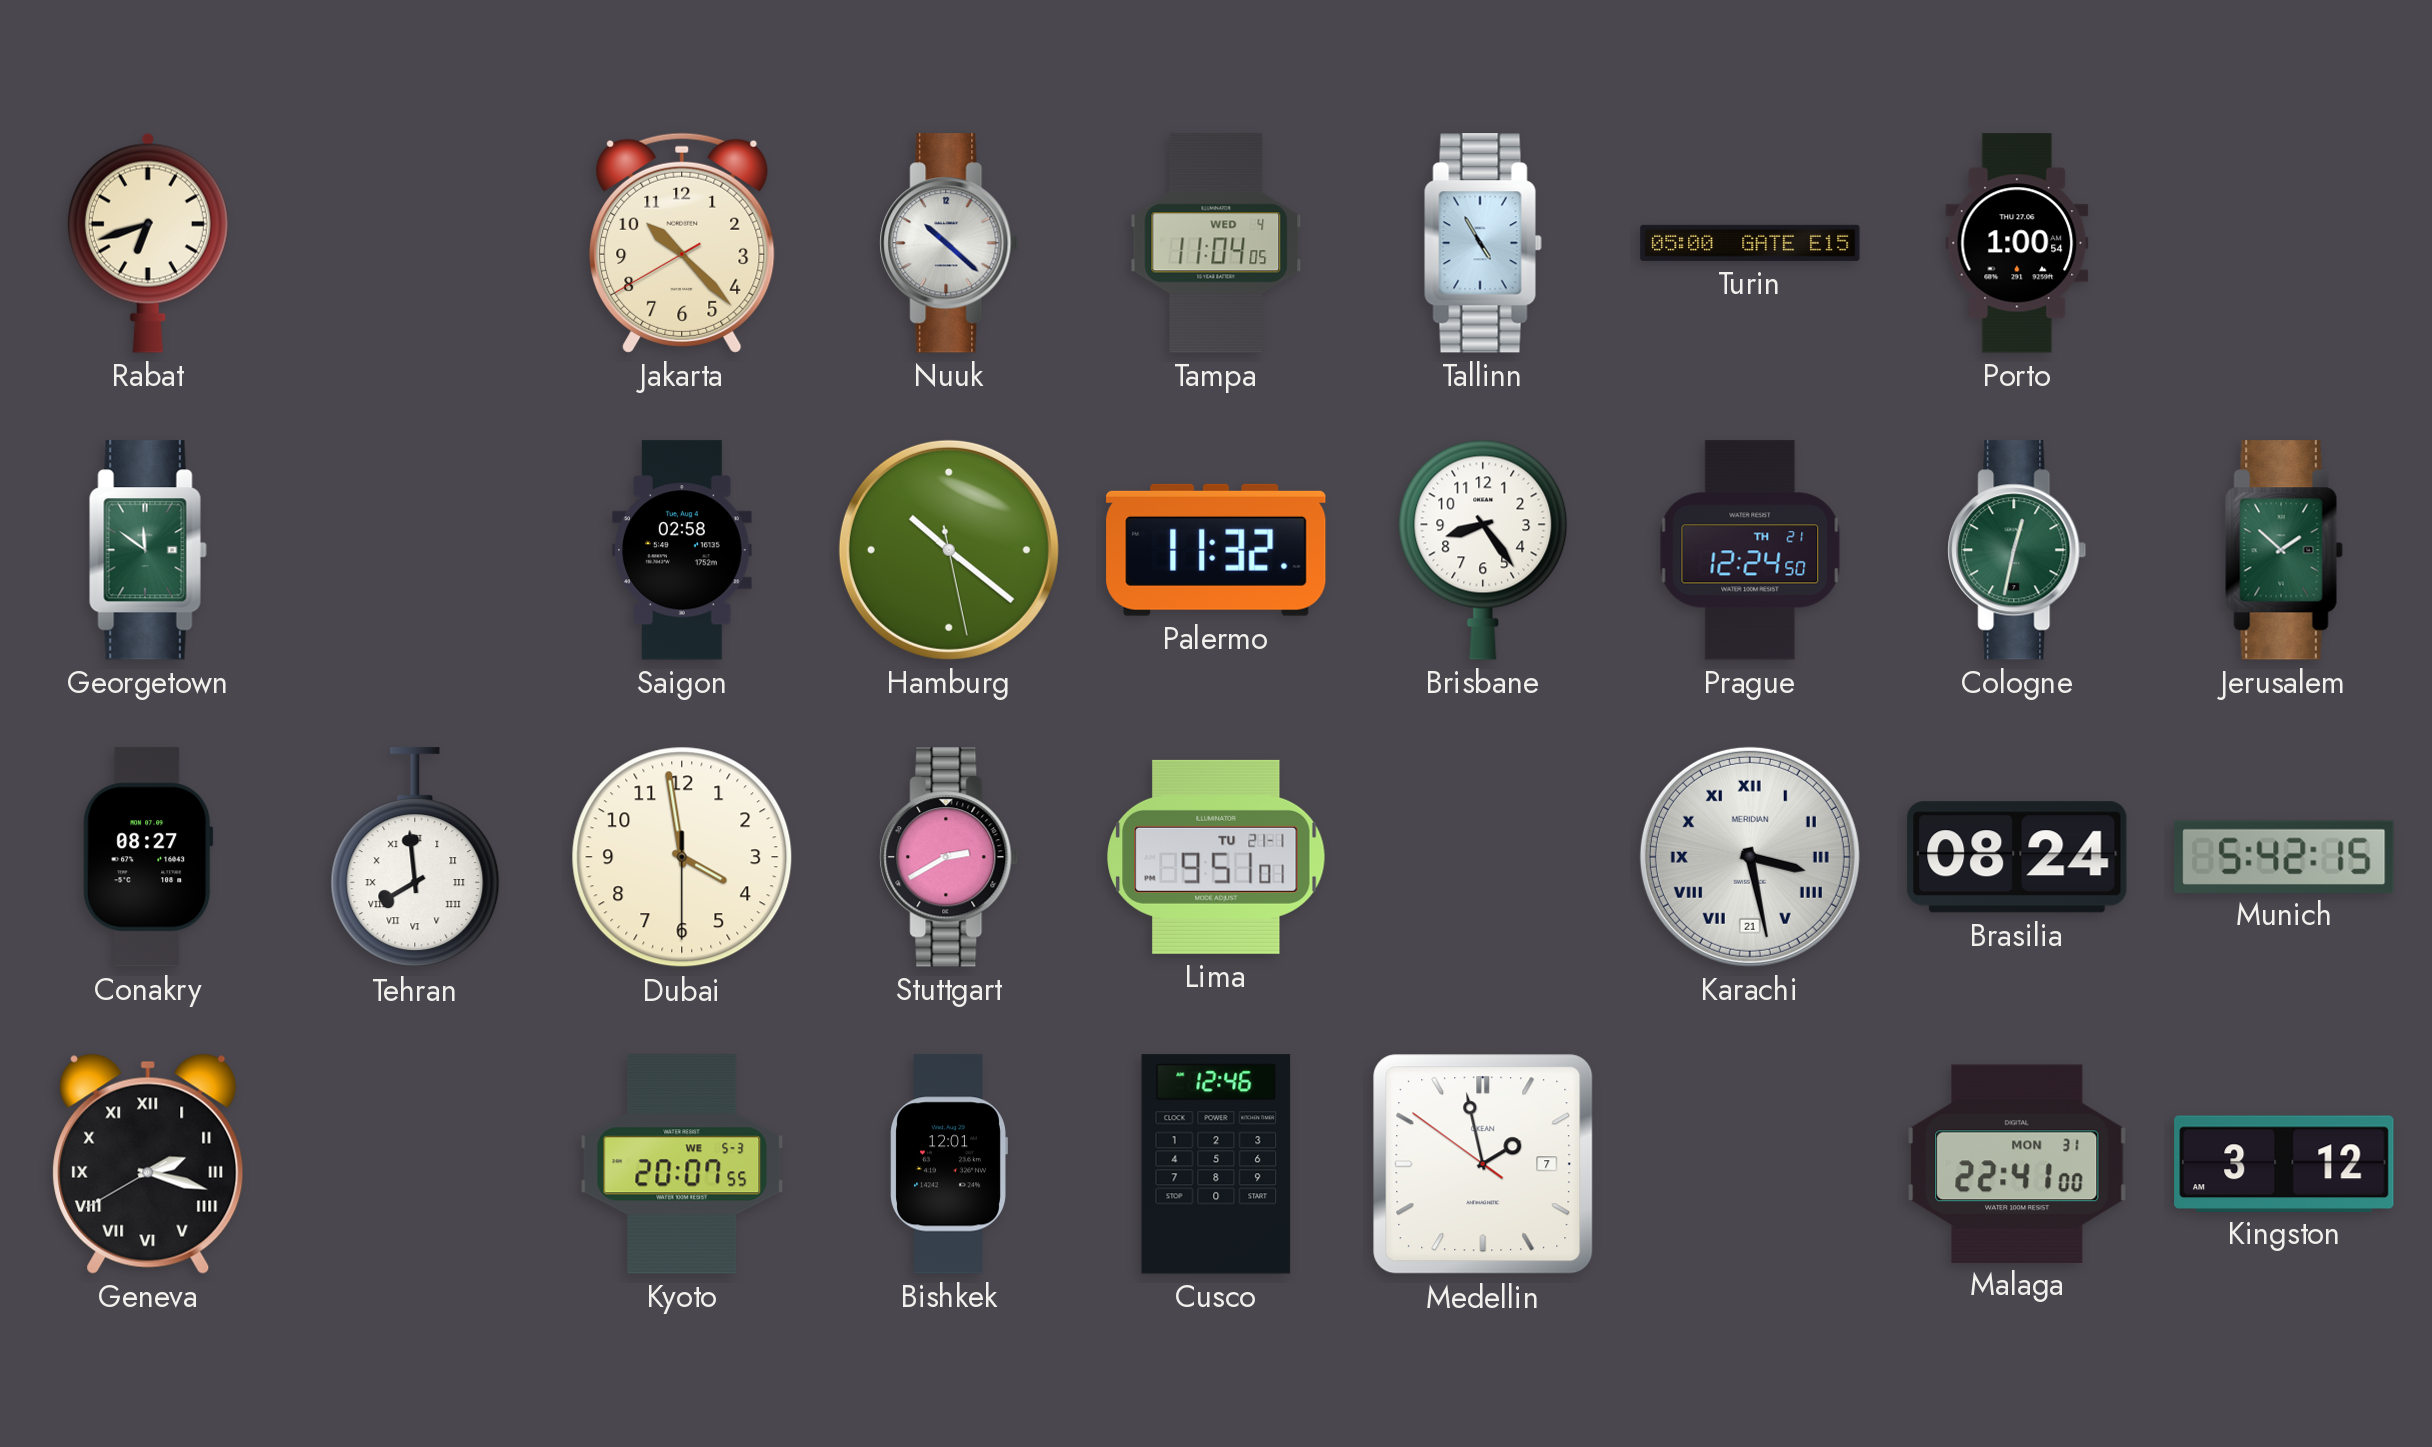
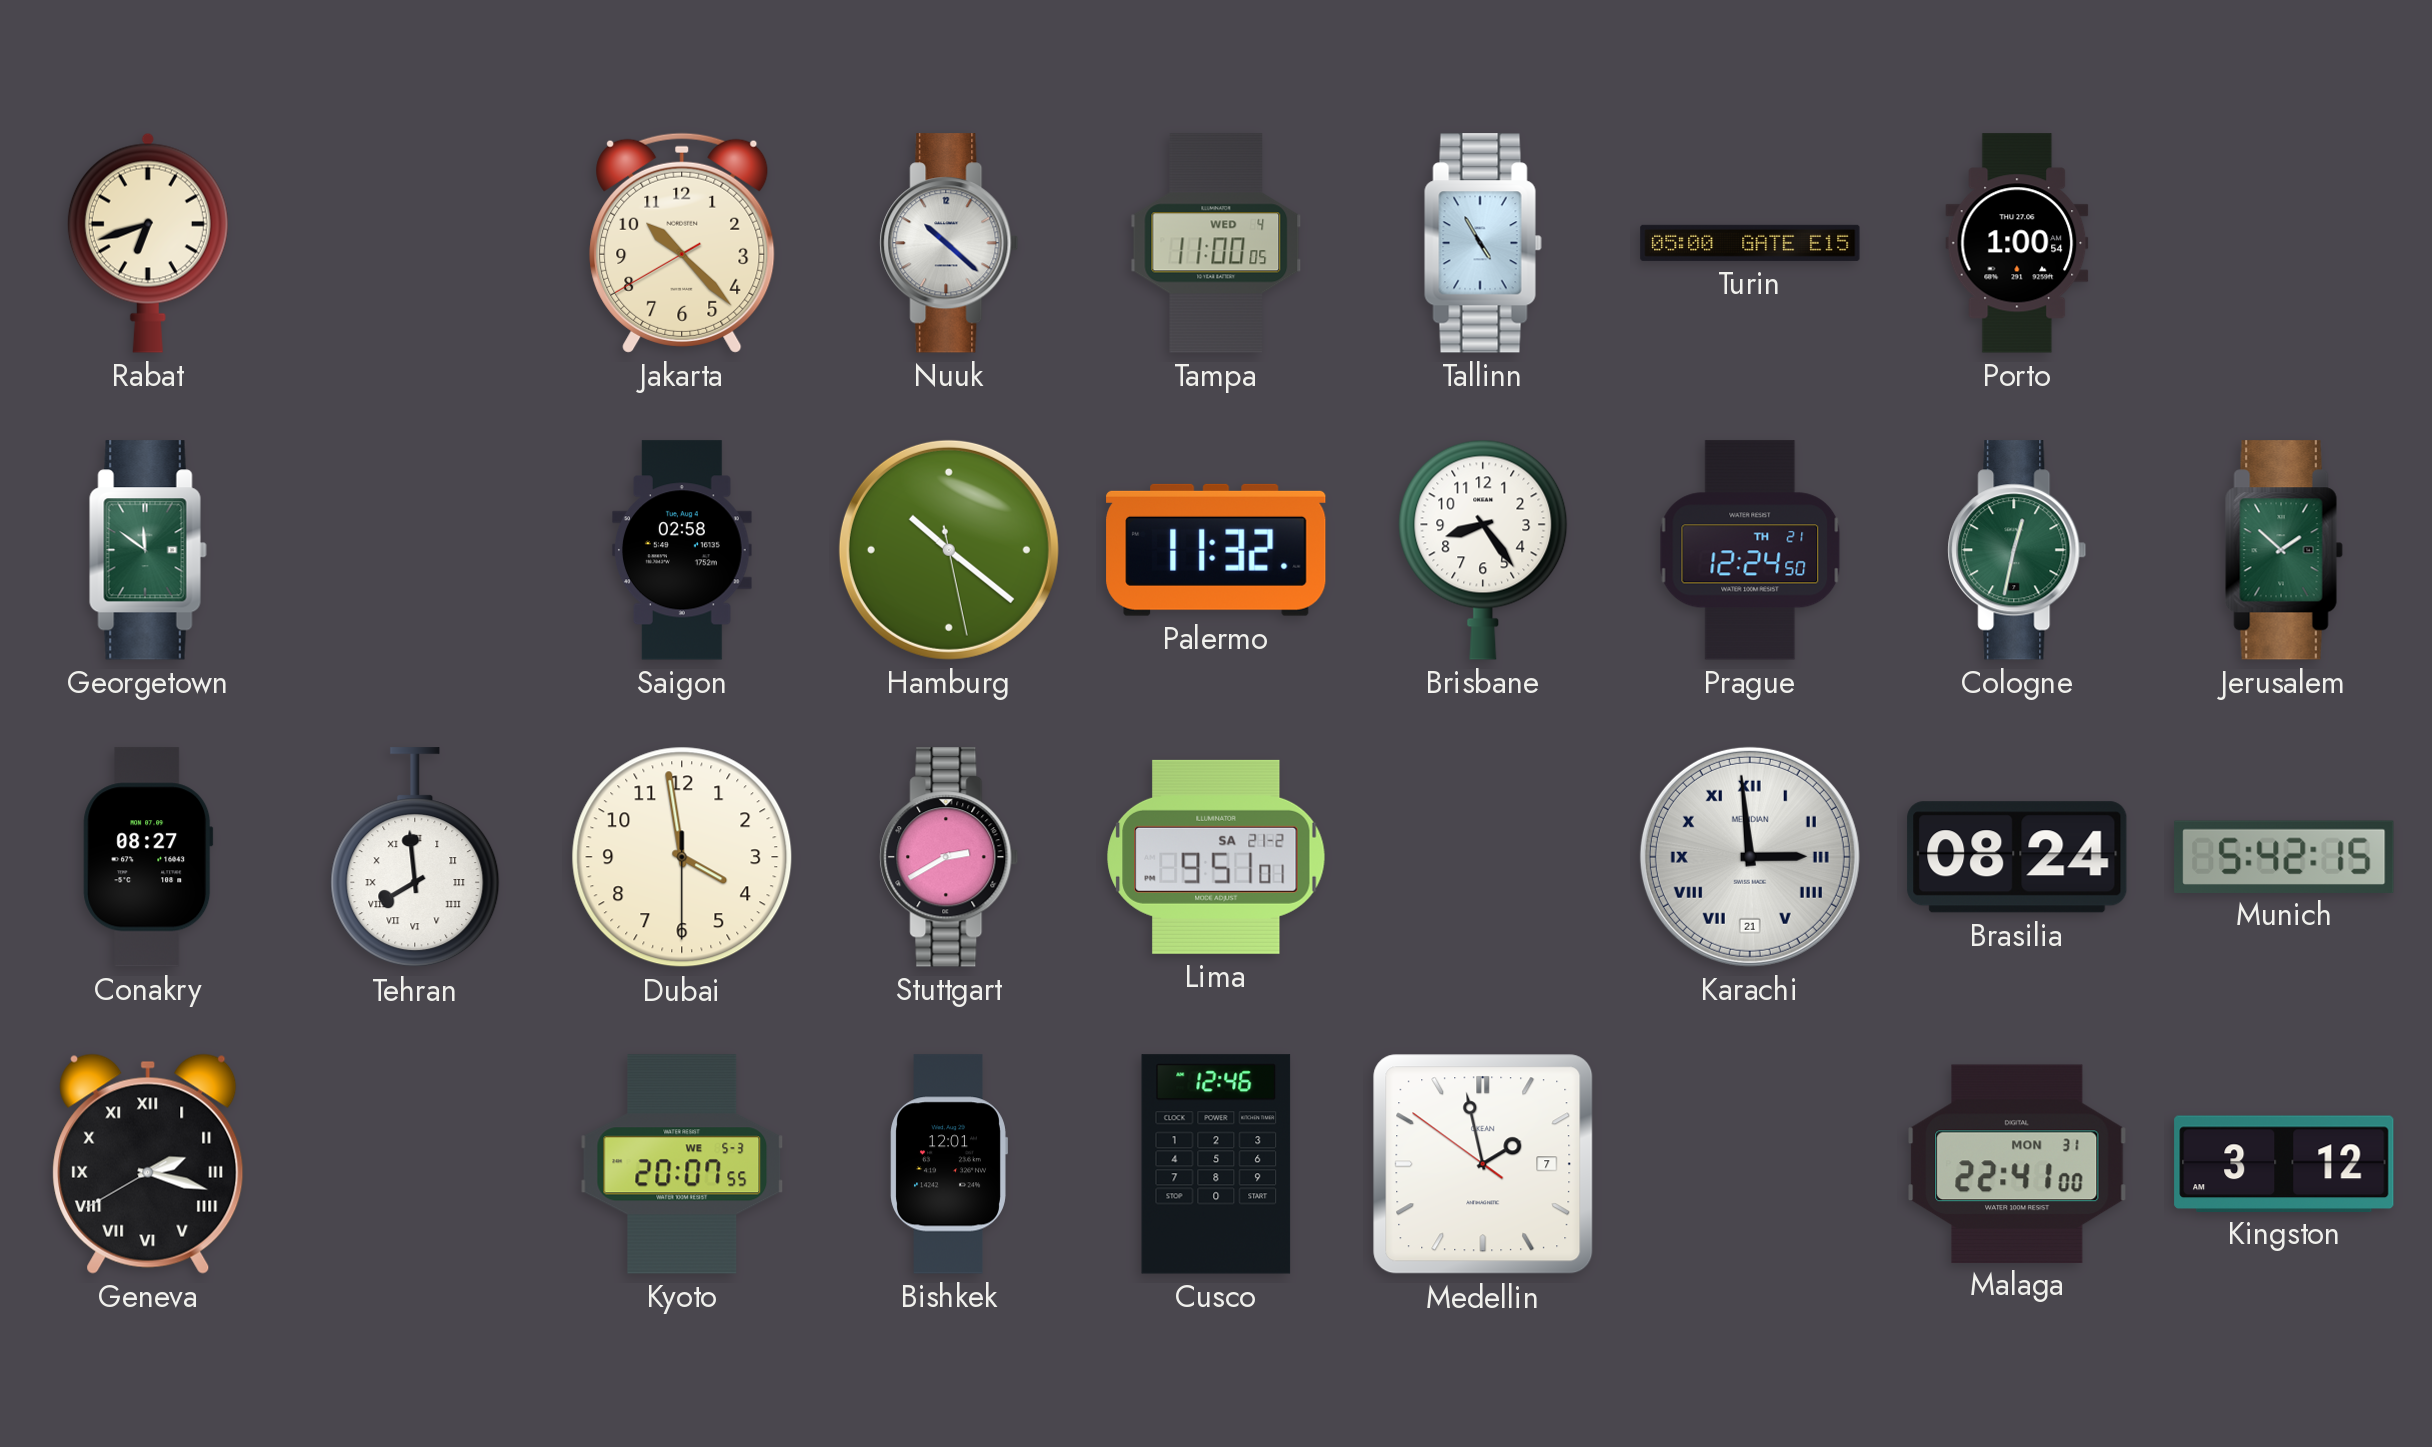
Tampa: 11:04 -> 11:00
Lima date: TU 21-1 -> SA 21-2
Karachi: 3:28 -> 2:59
